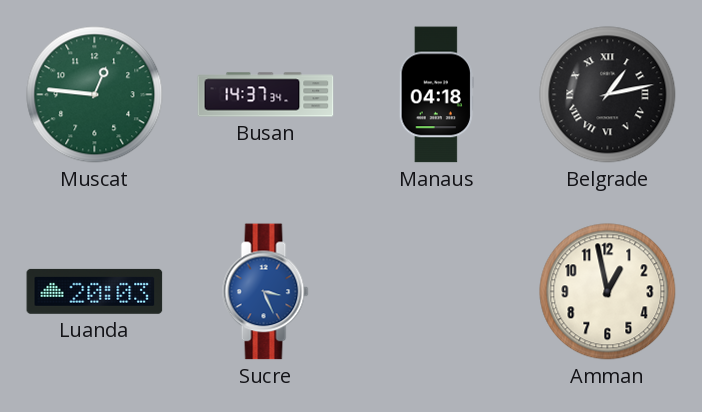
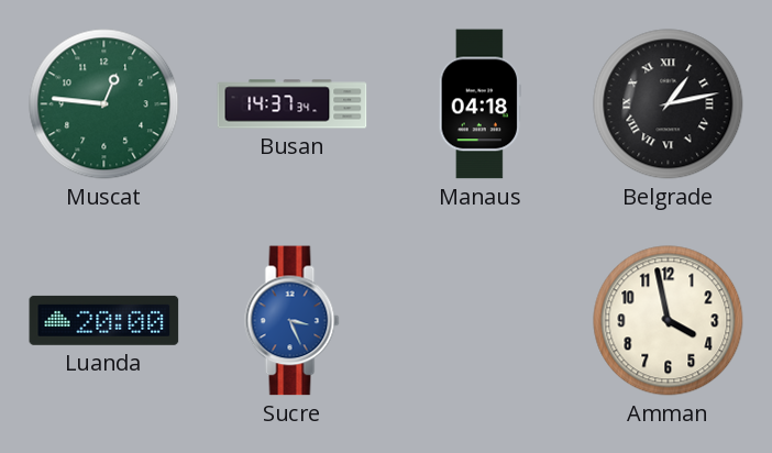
Luanda: 20:03 -> 20:00
Amman: 12:58 -> 3:58
